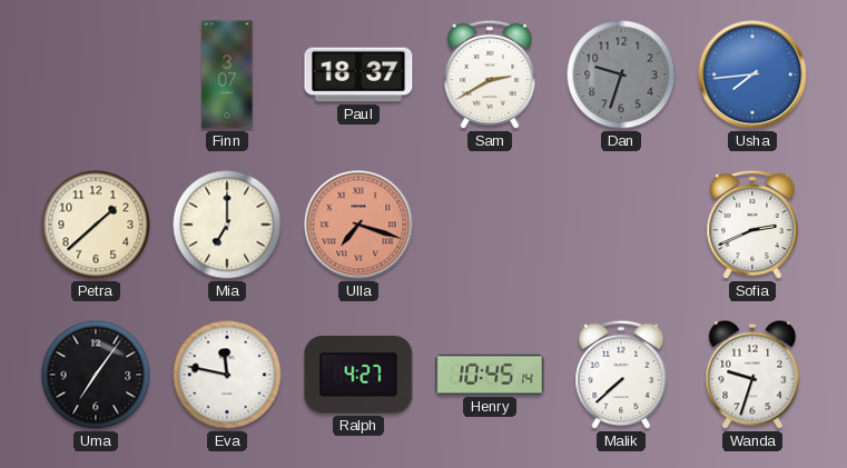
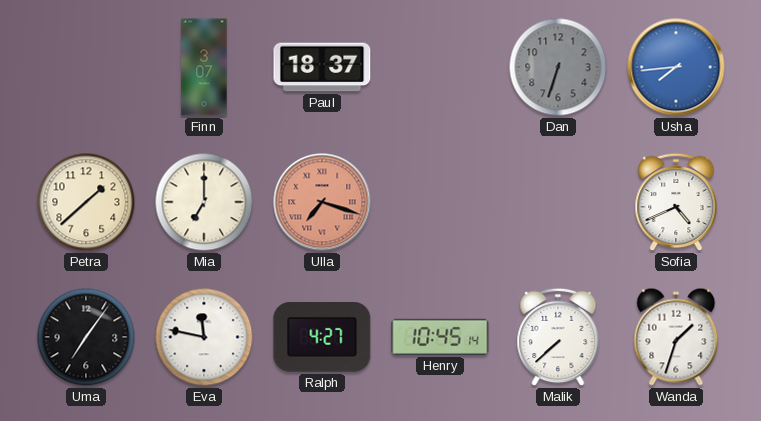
Sam: 2:40 -> none
Dan: 9:33 -> 6:33
Sofia: 2:41 -> 4:41
Wanda: 9:33 -> 1:33
